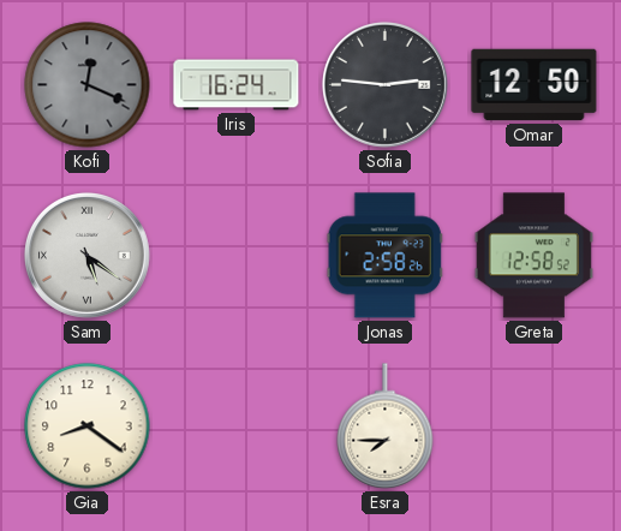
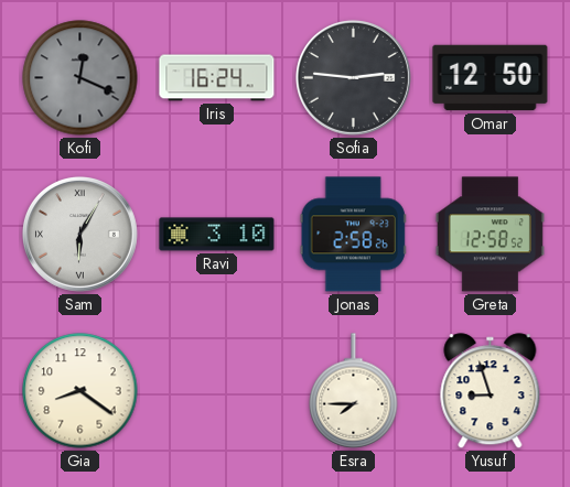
Sam: 5:21 -> 6:05
Ravi: none -> 3:10
Yusuf: none -> 8:57
